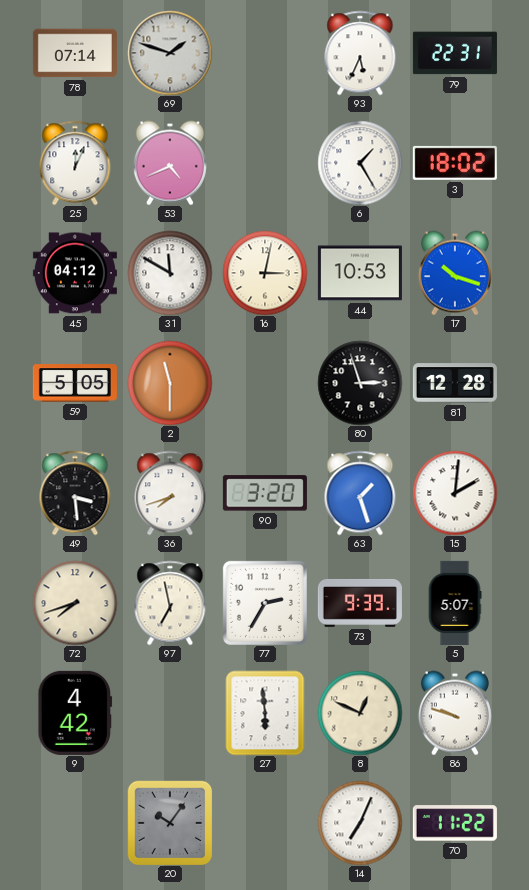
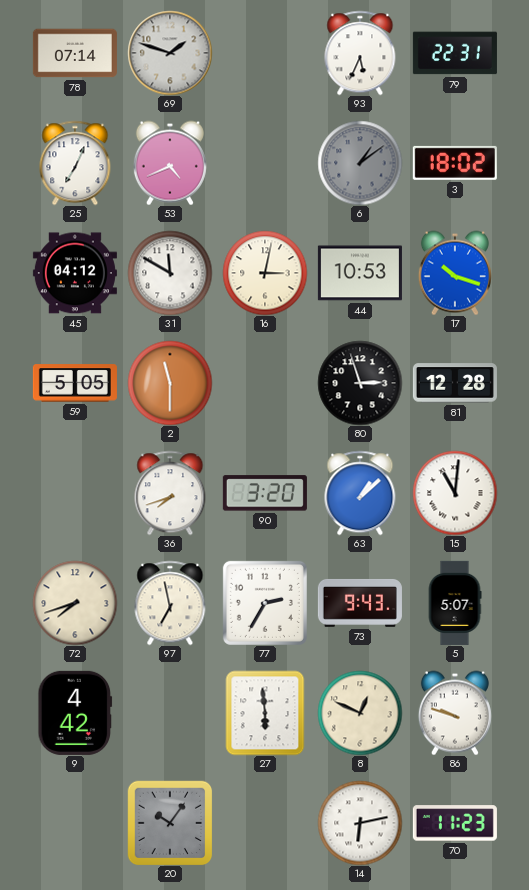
25: 12:04 -> 7:04
6: 1:25 -> 1:09
6 dial: white -> grey
49: 3:29 -> none
63: 1:27 -> 1:08
15: 2:01 -> 11:01
73: 9:39 -> 9:43
14: 7:04 -> 6:13
70: 11:22 -> 11:23
